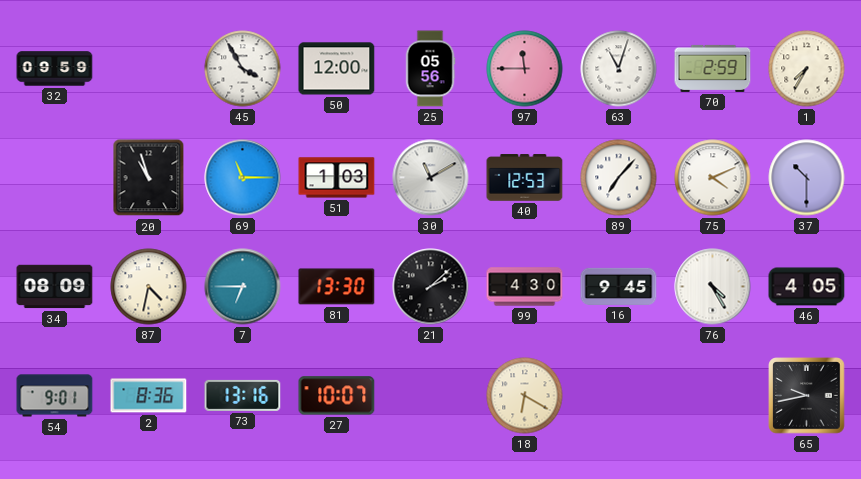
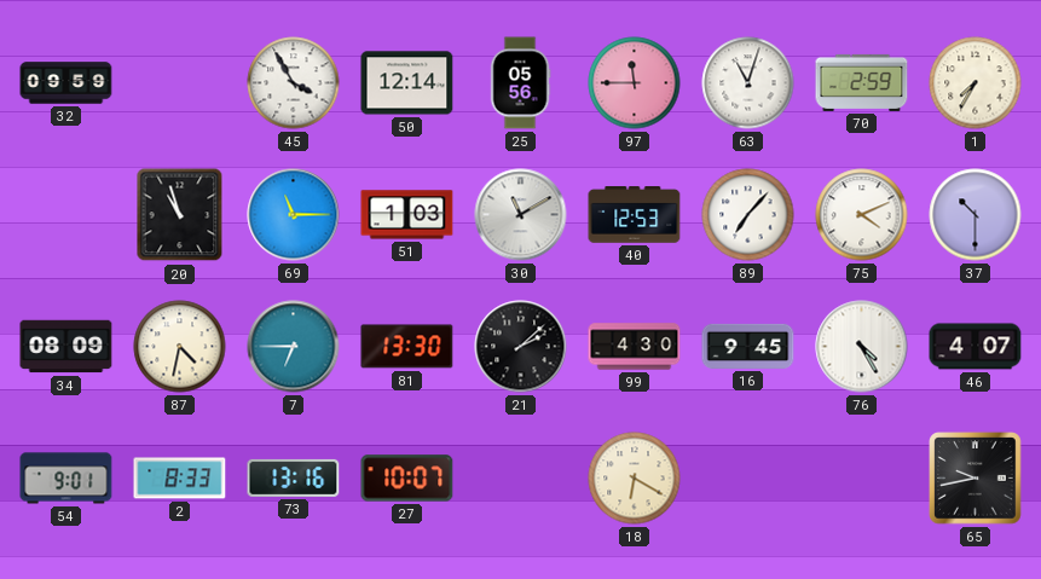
50: 12:00 -> 12:14
46: 4:05 -> 4:07
2: 8:36 -> 8:33
